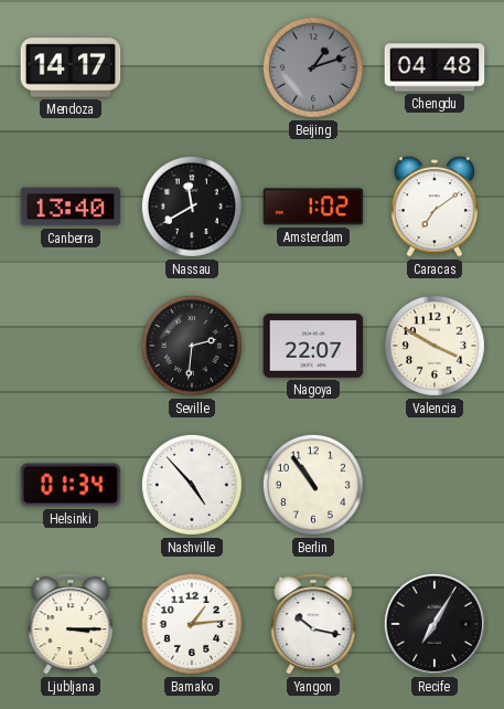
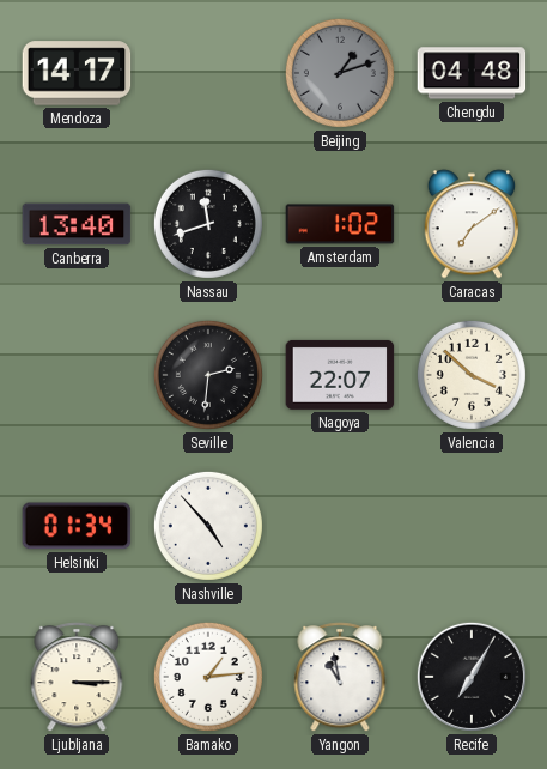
Nassau: 11:40 -> 11:42
Valencia: 3:50 -> 3:52
Berlin: 10:54 -> none
Yangon: 10:17 -> 10:58
